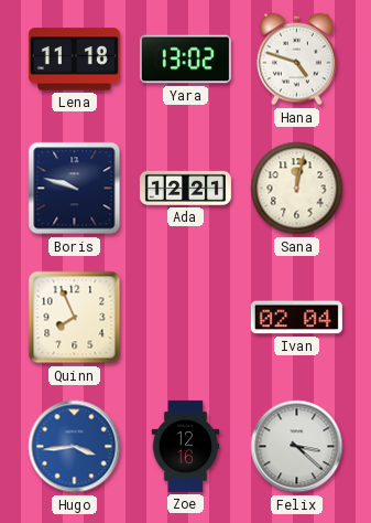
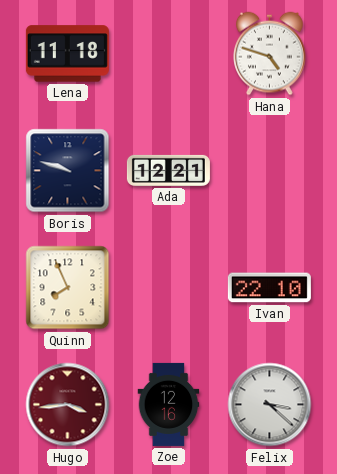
Yara: 13:02 -> none
Sana: 12:02 -> none
Ivan: 02:04 -> 22:10
Hugo dial: blue -> burgundy
